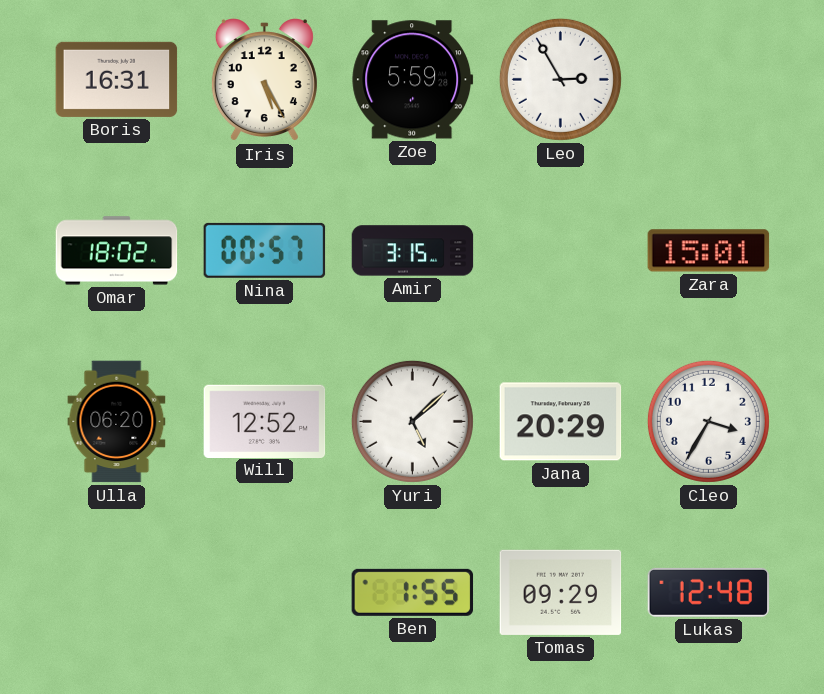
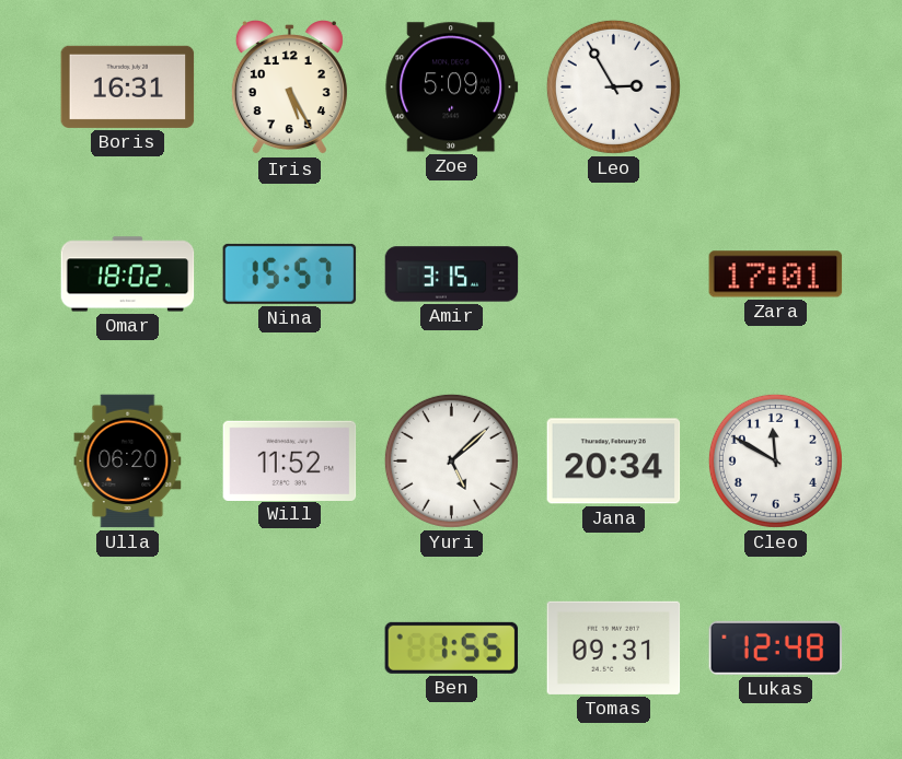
Zoe: 5:59 -> 5:09
Nina: 00:57 -> 15:57
Zara: 15:01 -> 17:01
Will: 12:52 -> 11:52
Jana: 20:29 -> 20:34
Cleo: 3:35 -> 11:50
Tomas: 09:29 -> 09:31
